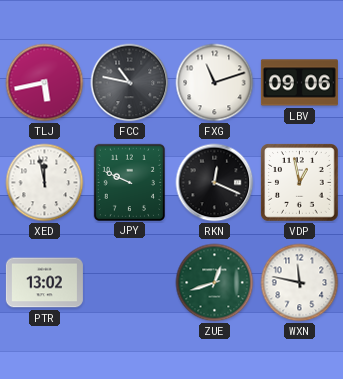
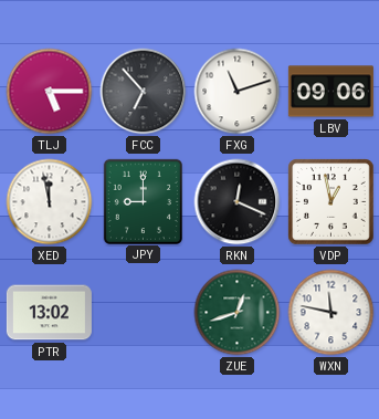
TLJ: 5:43 -> 5:15
FCC: 10:47 -> 6:53
JPY: 9:49 -> 9:00
